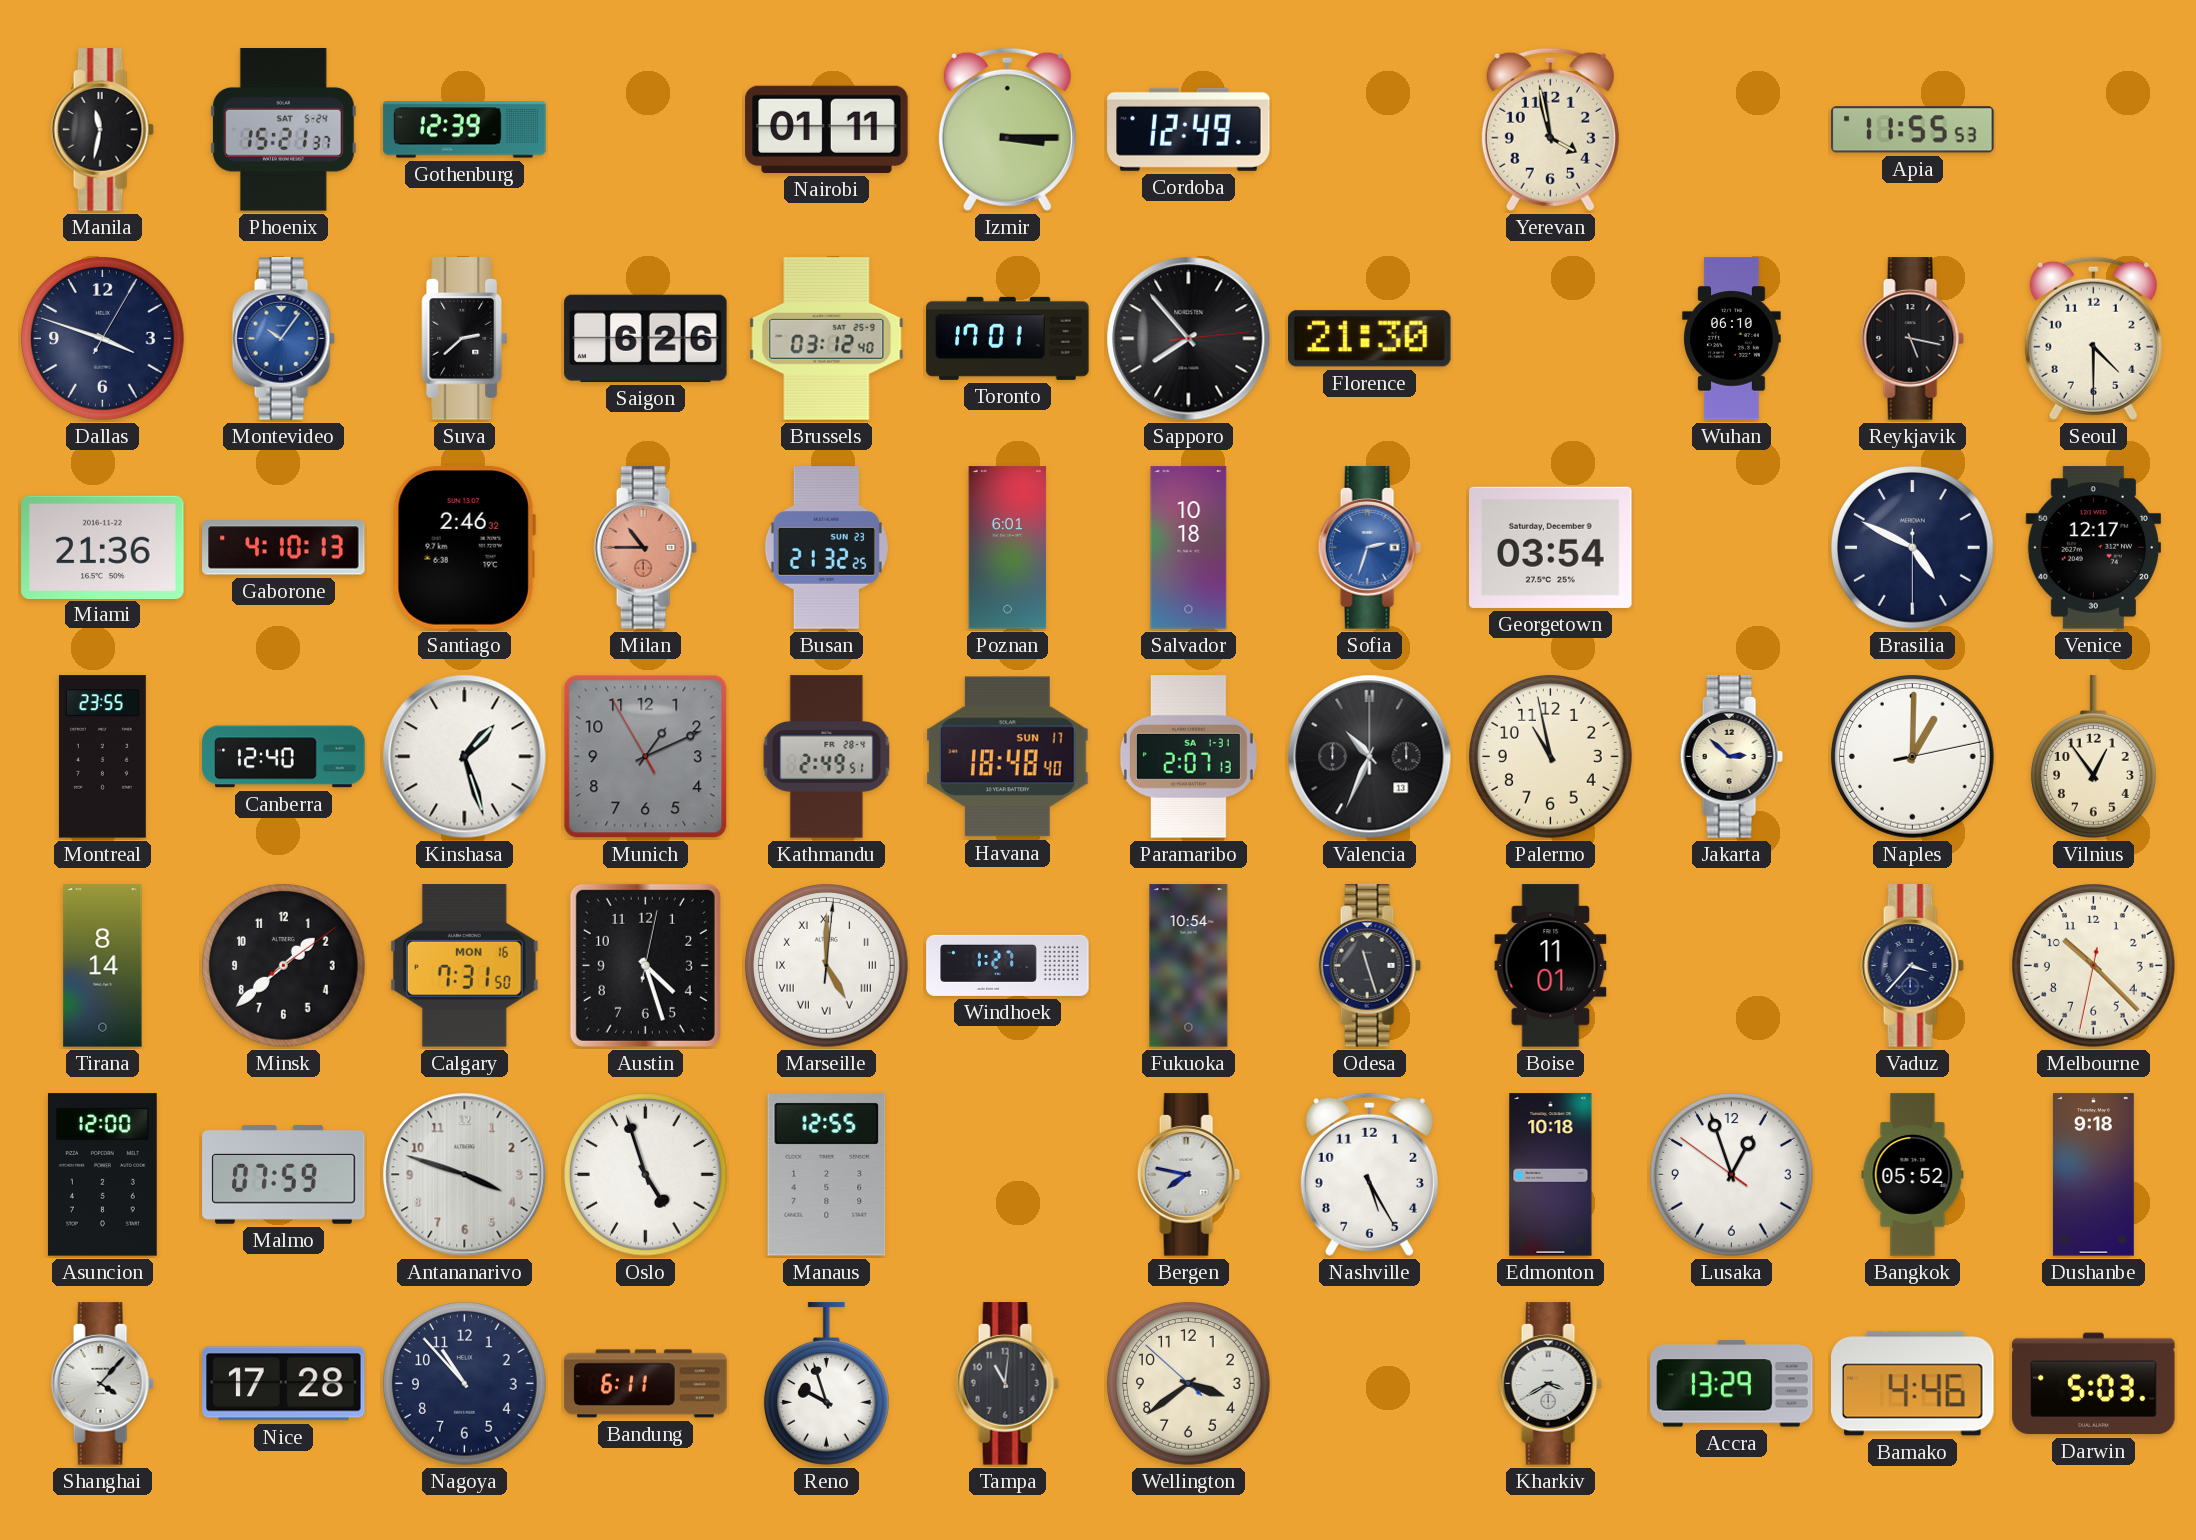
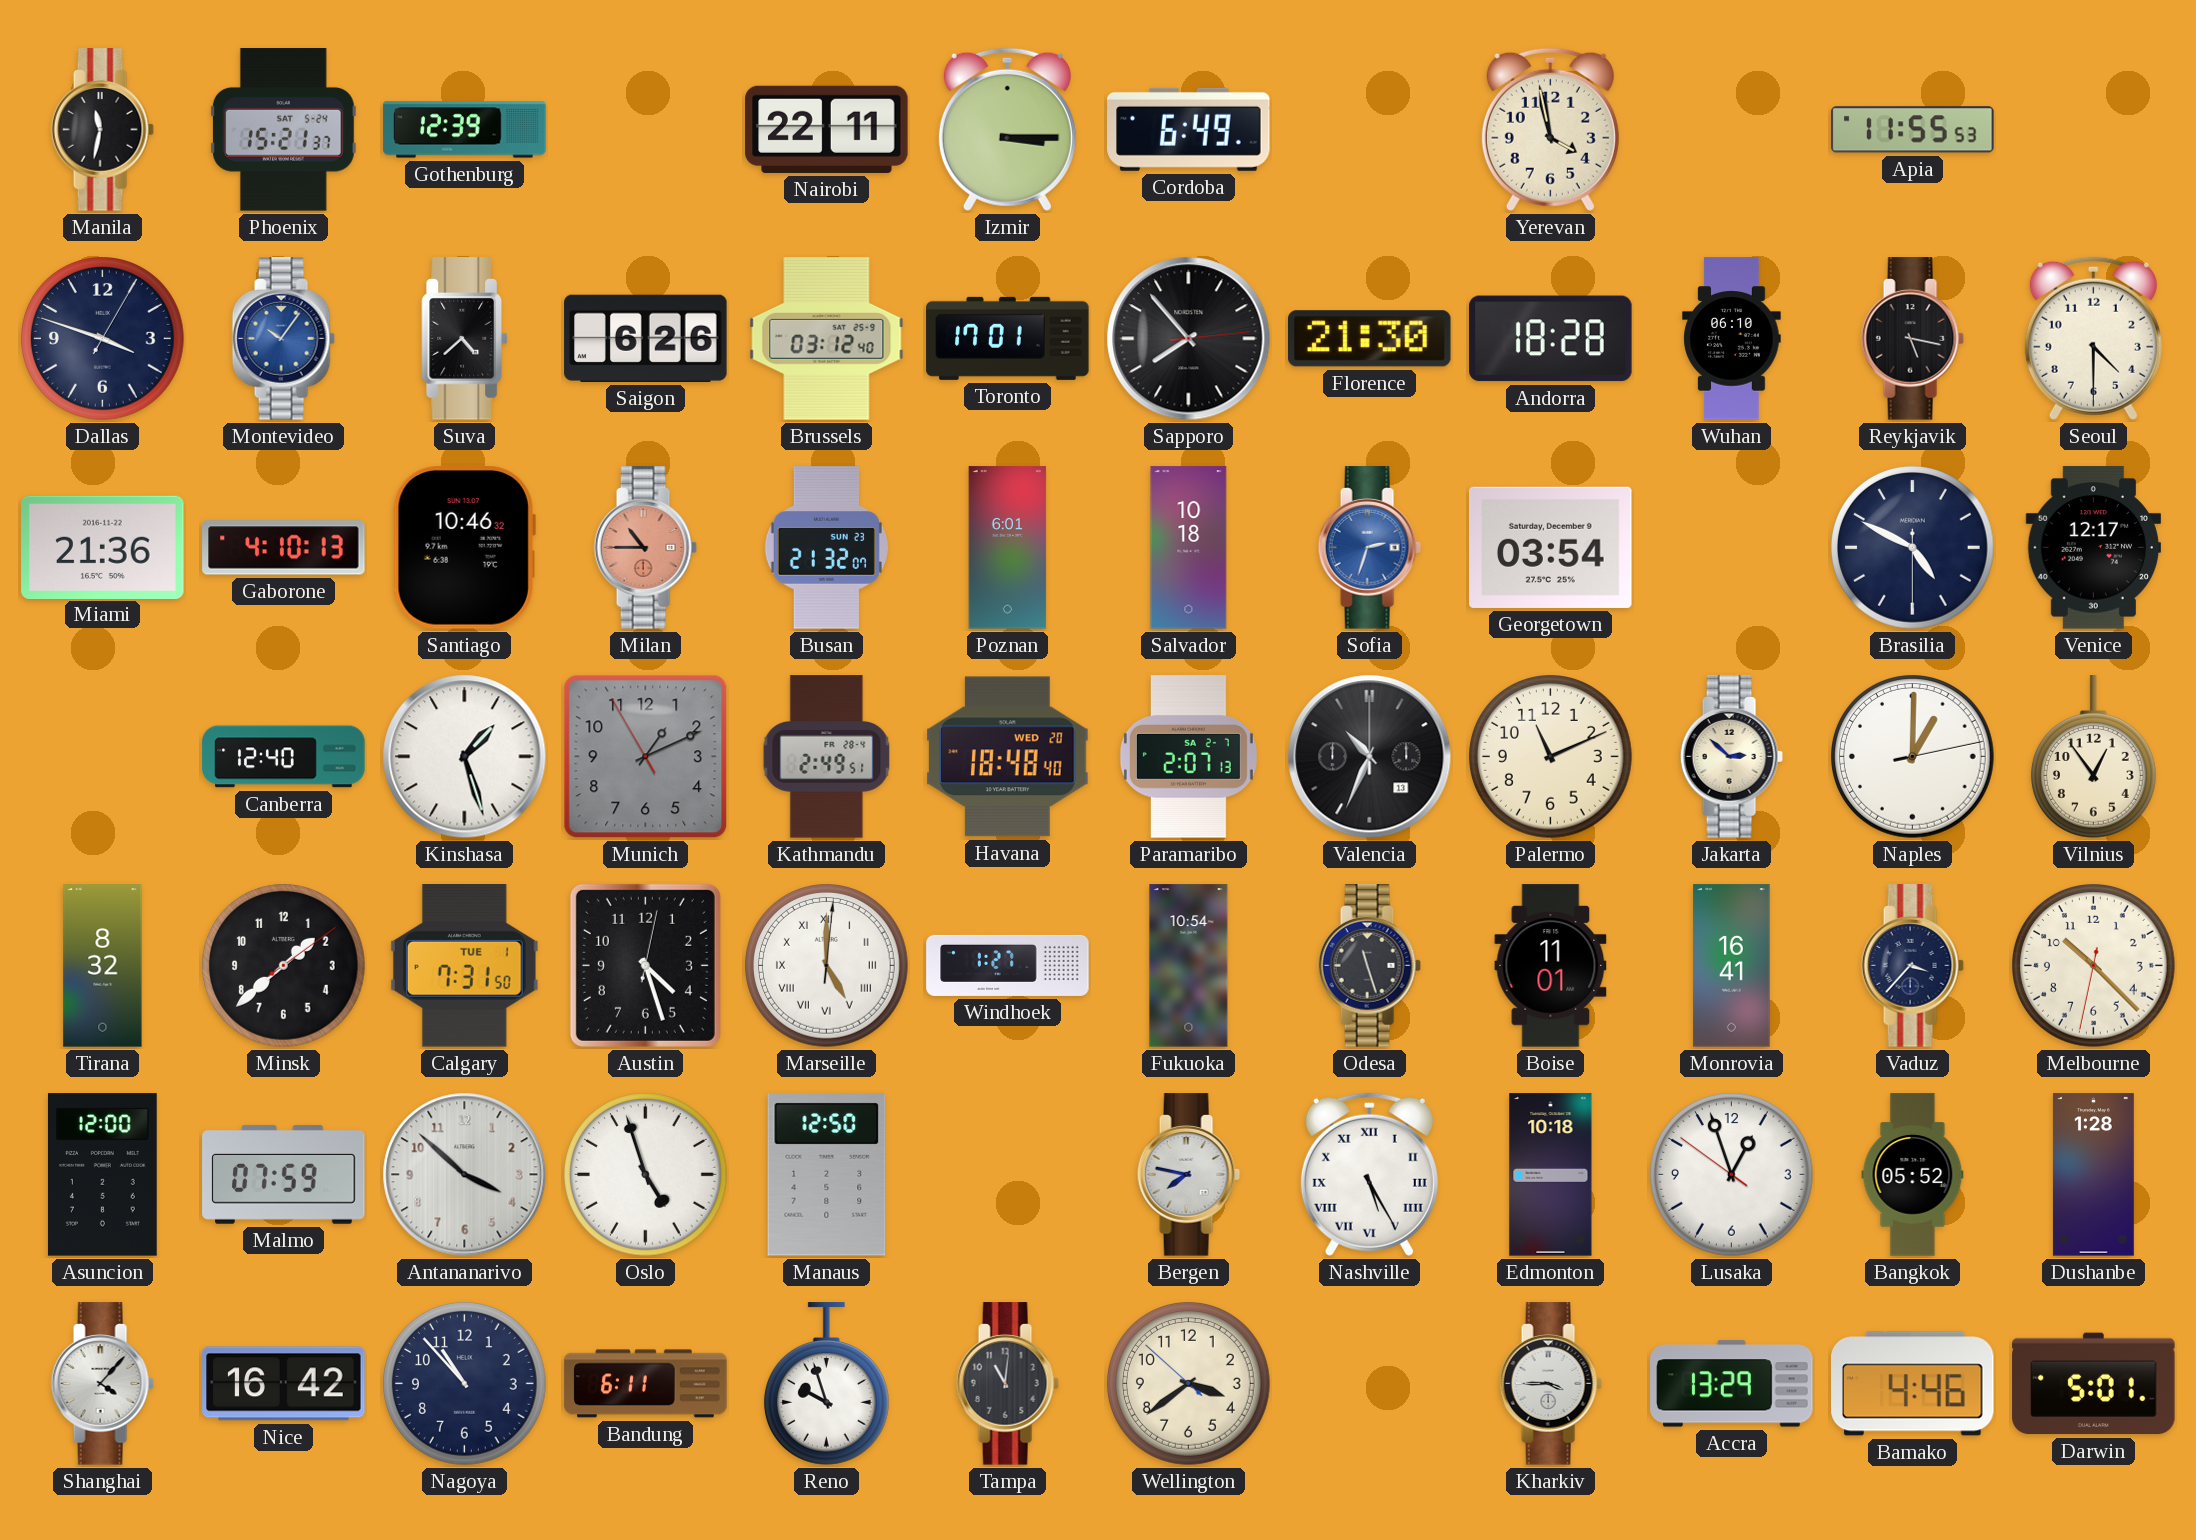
Nairobi: 01:11 -> 22:11
Cordoba: 12:49 -> 6:49
Suva: 2:38 -> 4:38
Andorra: none -> 18:28
Santiago: 2:46 -> 10:46
Busan: 21:32:25 -> 21:32:07
Montreal: 23:55 -> none
Havana date: SUN 17 -> WED 20
Paramaribo date: SA 1-31 -> SA 2-7
Palermo: 10:58 -> 11:11
Tirana: 8:14 -> 8:32
Calgary date: MON 16 -> TUE 1
Monrovia: none -> 16:41
Antananarivo: 3:48 -> 3:52
Manaus: 12:55 -> 12:50
Nashville numerals: Arabic -> Roman
Dushanbe: 9:18 -> 1:28
Nice: 17:28 -> 16:42
Kharkiv: 3:40 -> 3:45
Darwin: 5:03 -> 5:01
